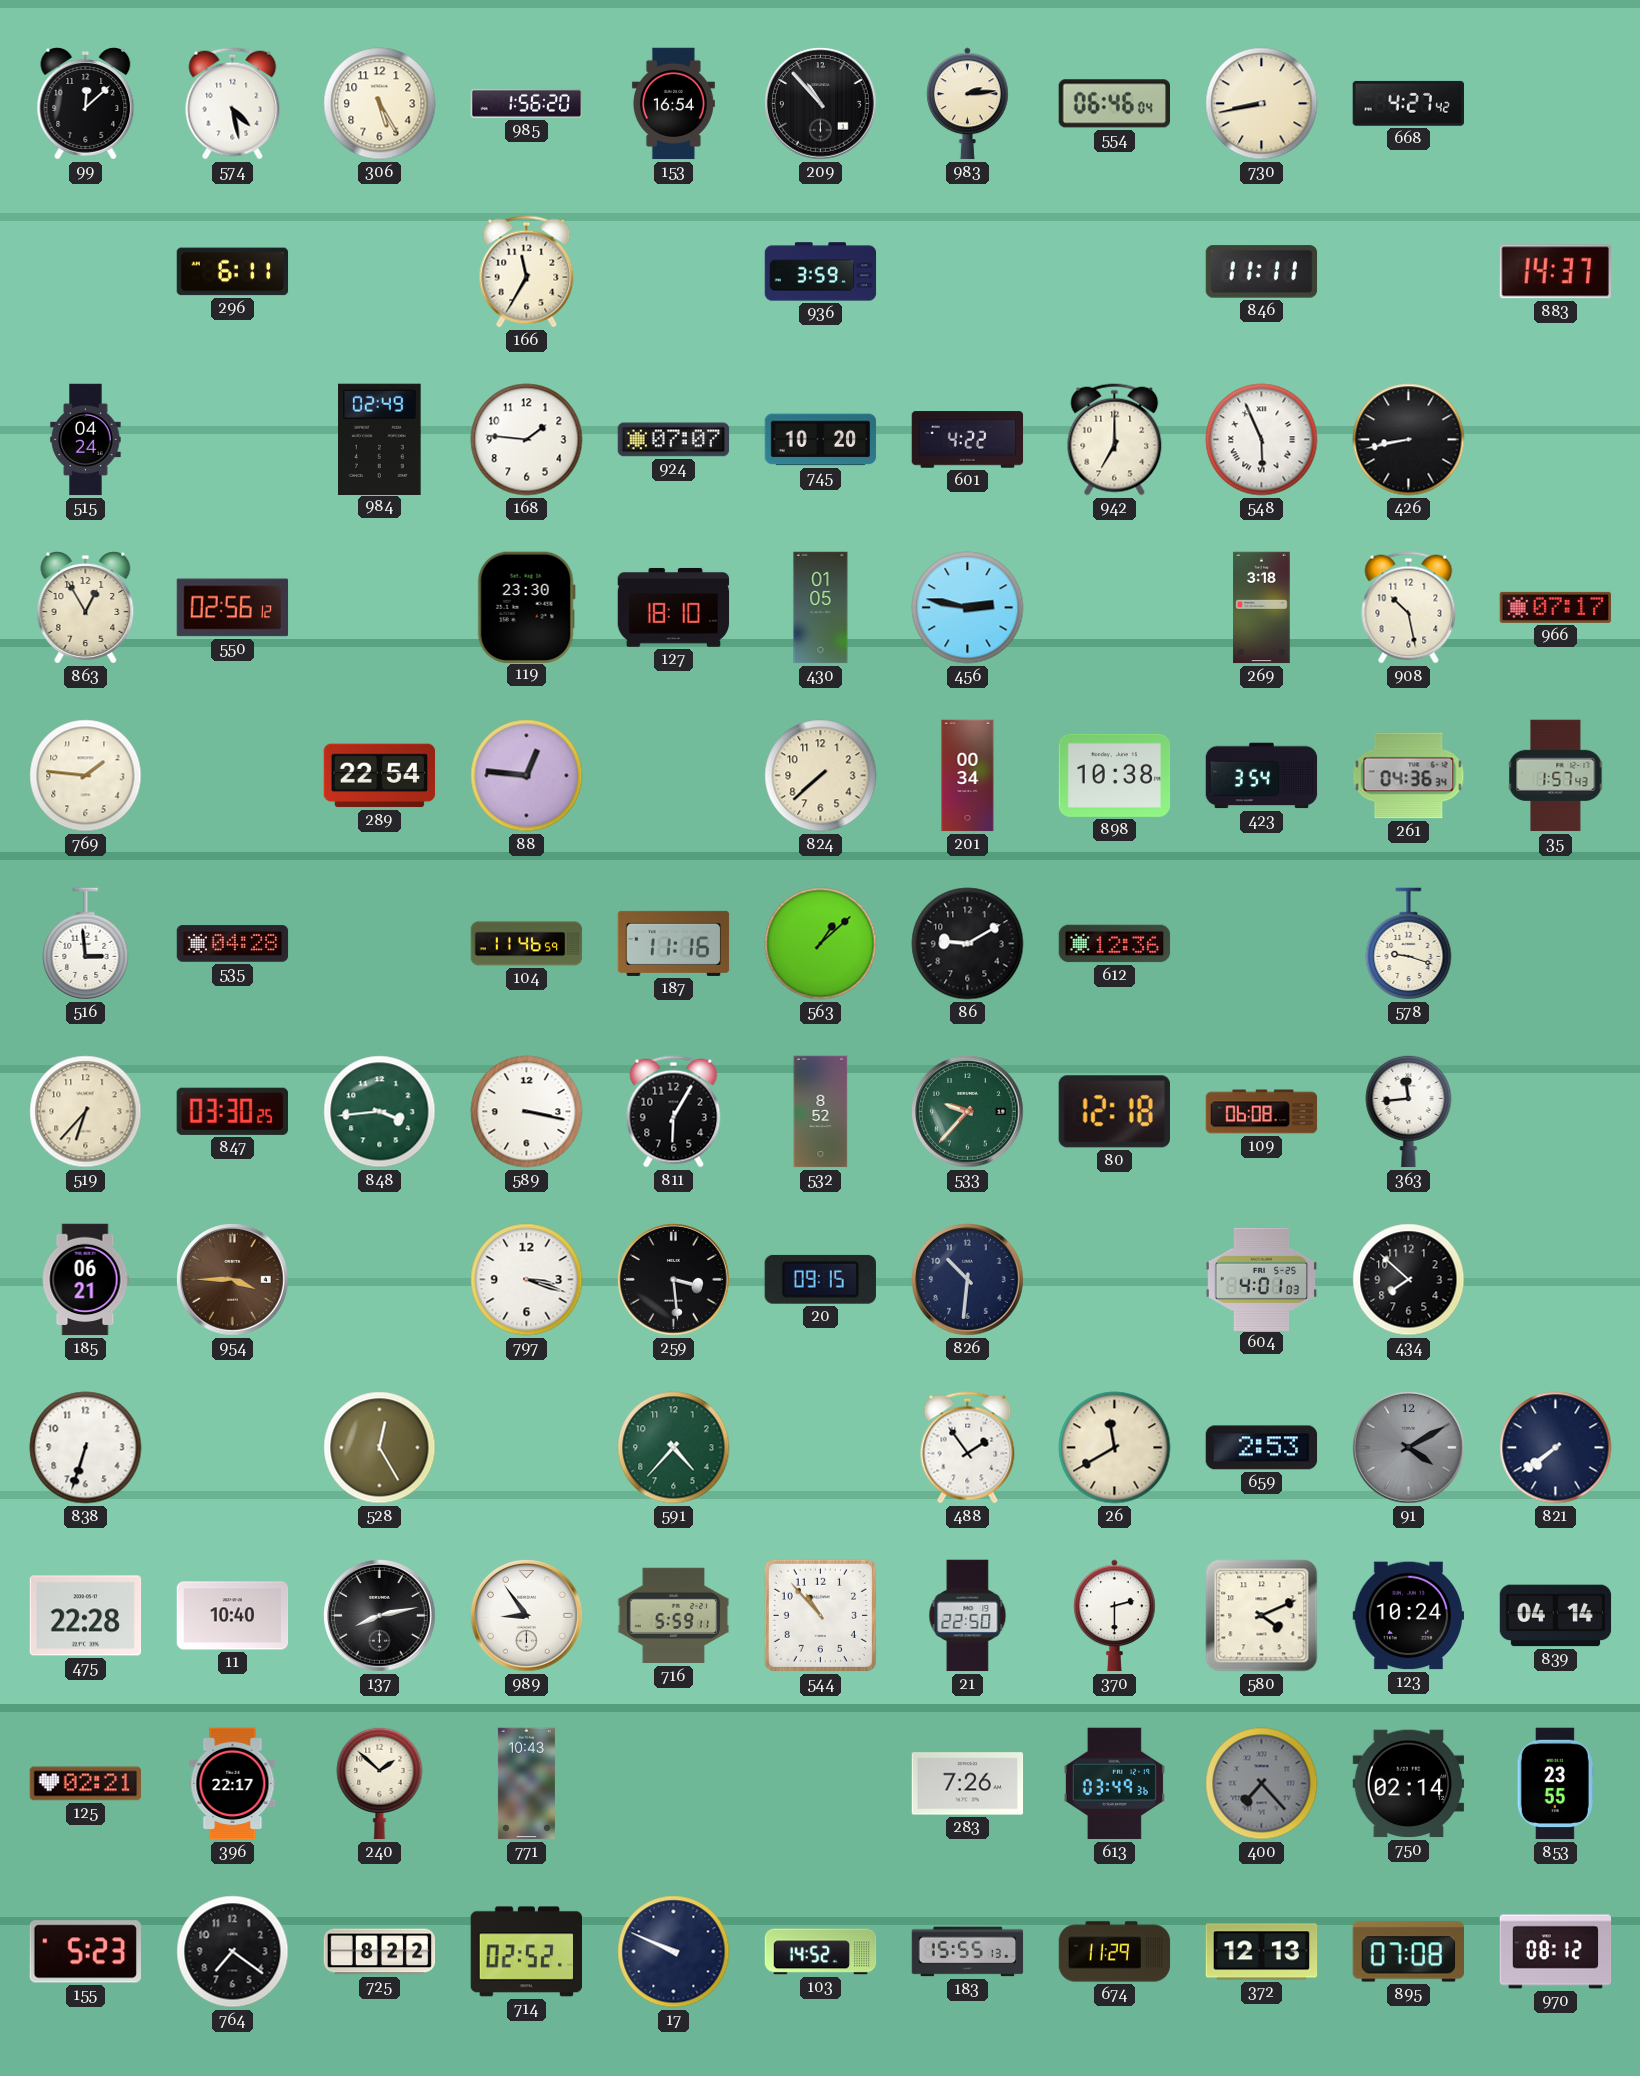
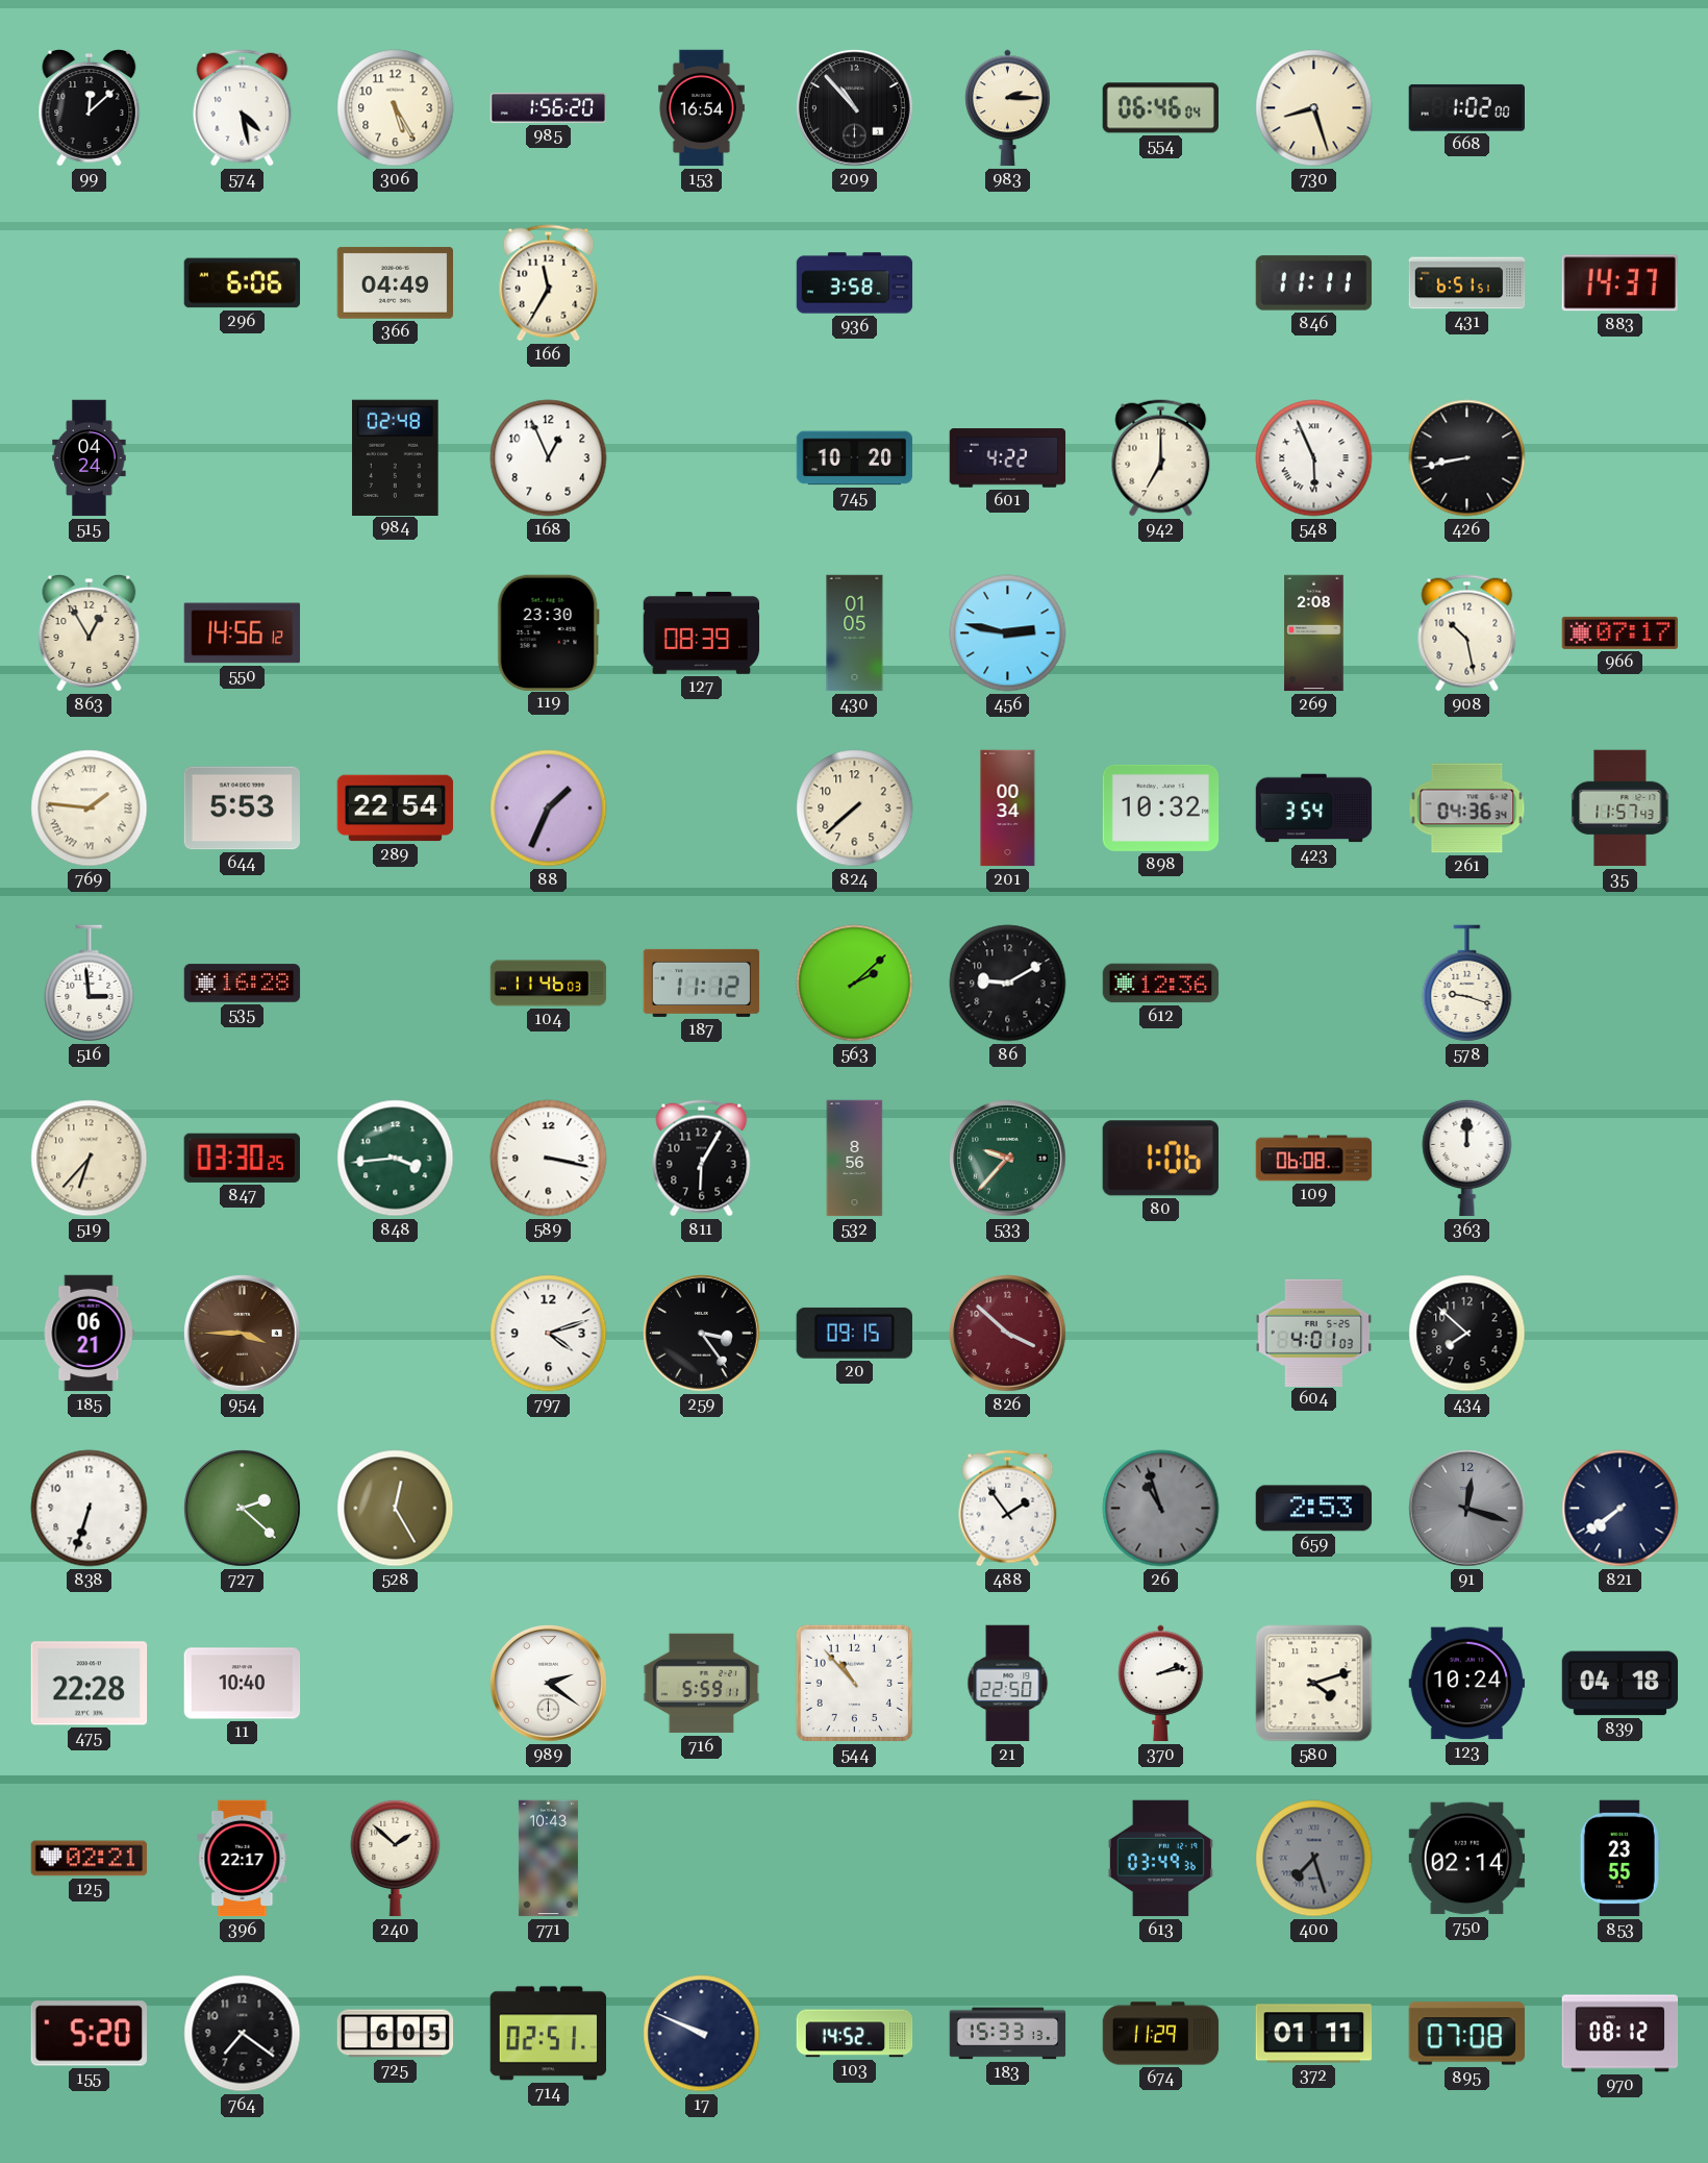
983: 2:14 -> 2:15
730: 8:43 -> 8:27
668: 4:27 -> 1:02
296: 6:11 -> 6:06
366: none -> 04:49
936: 3:59 -> 3:58
431: none -> 6:51
984: 02:49 -> 02:48
168: 1:46 -> 12:56
924: 07:07 -> none
550: 02:56 -> 14:56
127: 18:10 -> 08:39
269: 3:18 -> 2:08
769 numerals: Arabic -> Roman
644: none -> 5:53
88: 12:46 -> 1:34
898: 10:38 -> 10:32
35: 1:57 -> 11:57
535: 04:28 -> 16:28
104: 11:46:59 -> 11:46:03
187: 11:16 -> 11:12
563: 1:08 -> 2:08
532: 8:52 -> 8:56
80: 12:18 -> 1:06
363: 11:44 -> 12:00
797: 3:18 -> 4:12
259: 3:29 -> 3:24
826: 10:31 -> 3:52
826 dial: navy -> burgundy
727: none -> 2:22
591: 4:37 -> none
26: 11:40 -> 10:57
26 dial: cream -> grey
91: 4:10 -> 12:18
137: 8:13 -> none
989: 8:54 -> 2:21
370: 2:30 -> 2:13
580: 4:11 -> 4:12
839: 04:14 -> 04:18
283: 7:26 -> none
400: 7:23 -> 7:27
155: 5:23 -> 5:20
725: 8:22 -> 6:05
714: 02:52 -> 02:51
183: 15:55 -> 15:33
372: 12:13 -> 01:11
